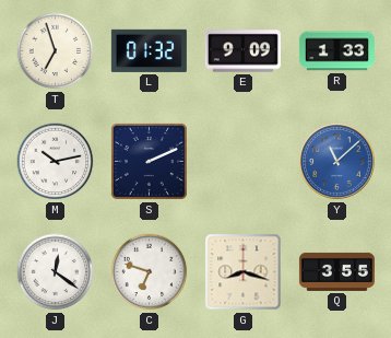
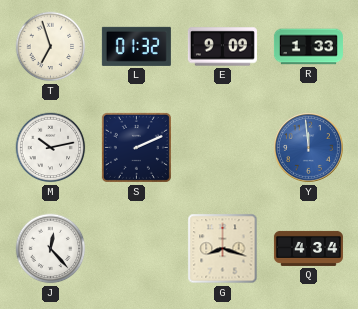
Y: 11:08 -> 11:59
J: 12:21 -> 12:23
C: 6:48 -> none
Q: 3:55 -> 4:34
